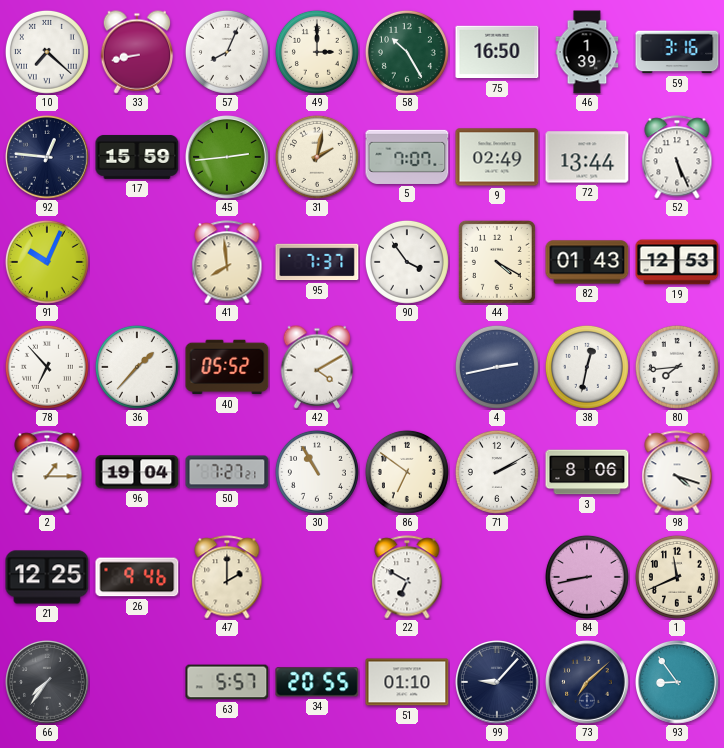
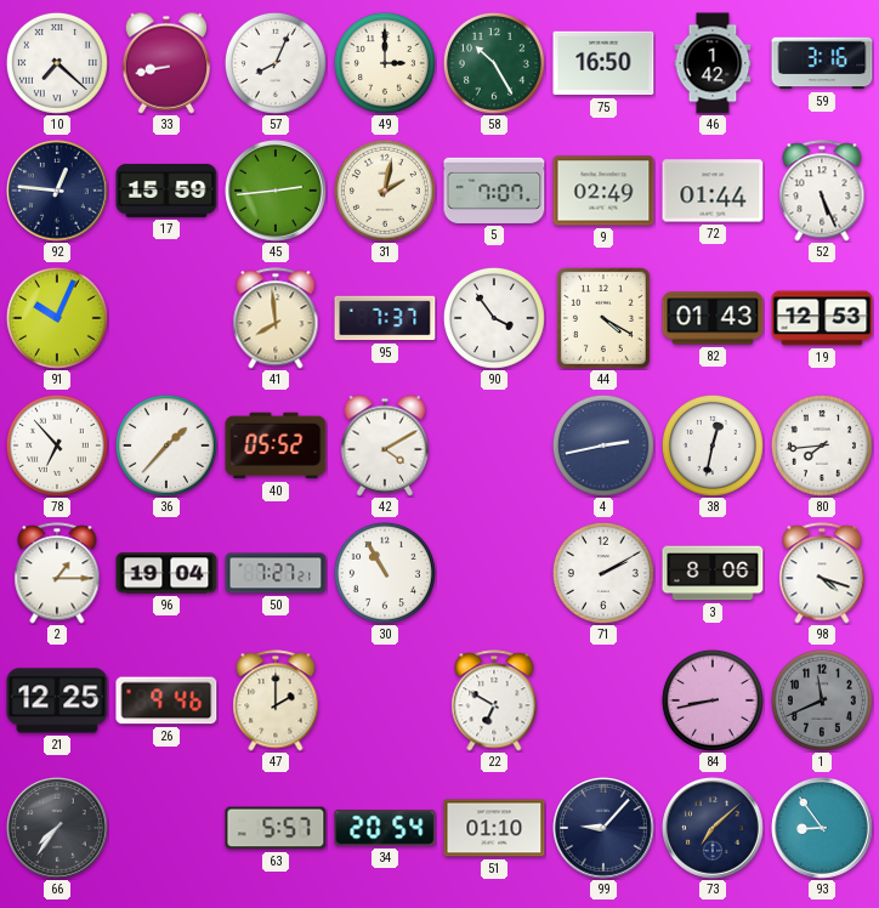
46: 1:39 -> 1:42
72: 13:44 -> 01:44
86: 6:51 -> none
1 dial: cream -> grey
34: 20:55 -> 20:54
